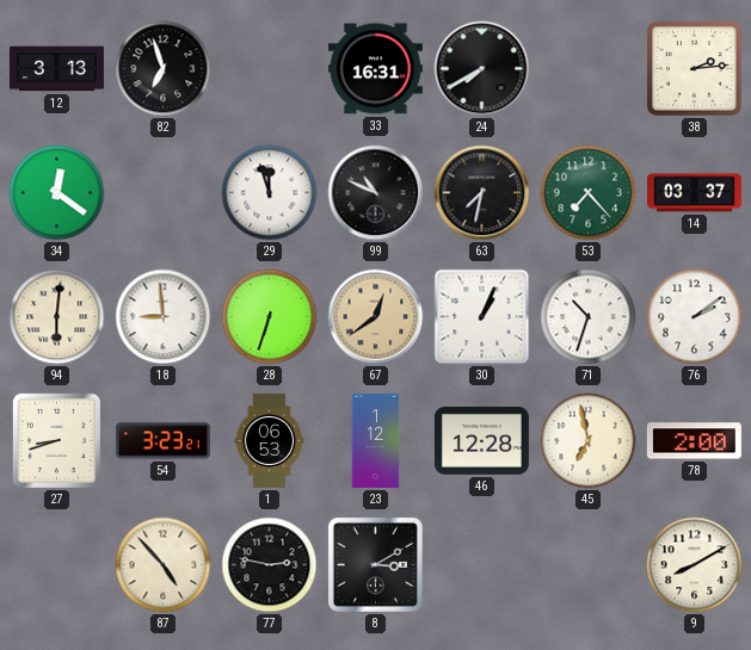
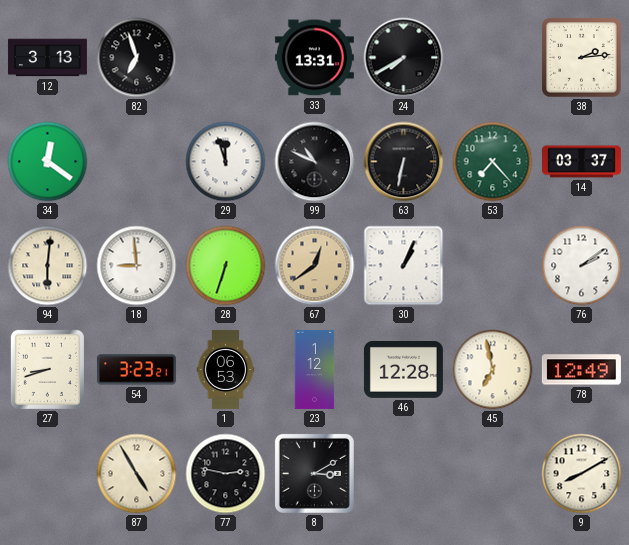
33: 16:31 -> 13:31
63: 7:32 -> 6:32
71: 10:33 -> none
78: 2:00 -> 12:49
87: 4:53 -> 4:55
